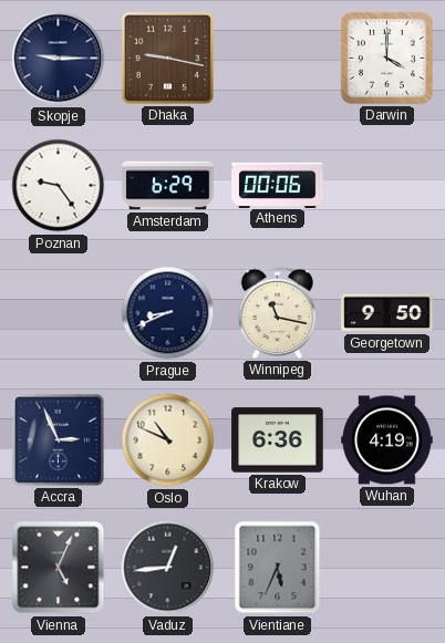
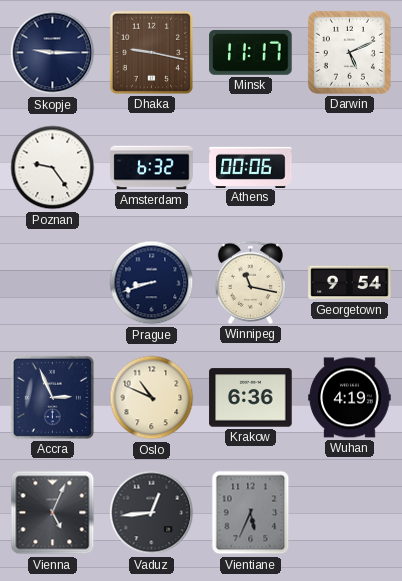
Minsk: none -> 11:17
Darwin: 4:00 -> 5:11
Amsterdam: 6:29 -> 6:32
Prague: 8:41 -> 8:42
Georgetown: 9:50 -> 9:54
